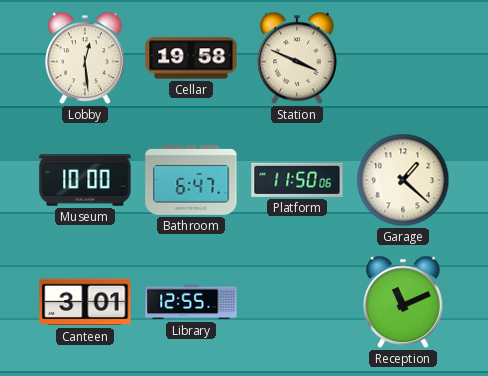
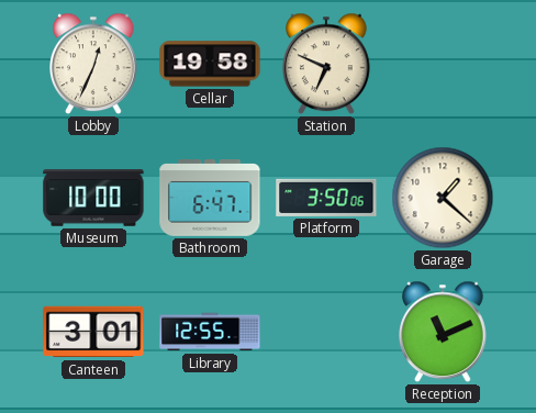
Lobby: 12:29 -> 12:34
Station: 3:49 -> 6:49
Platform: 11:50 -> 3:50
